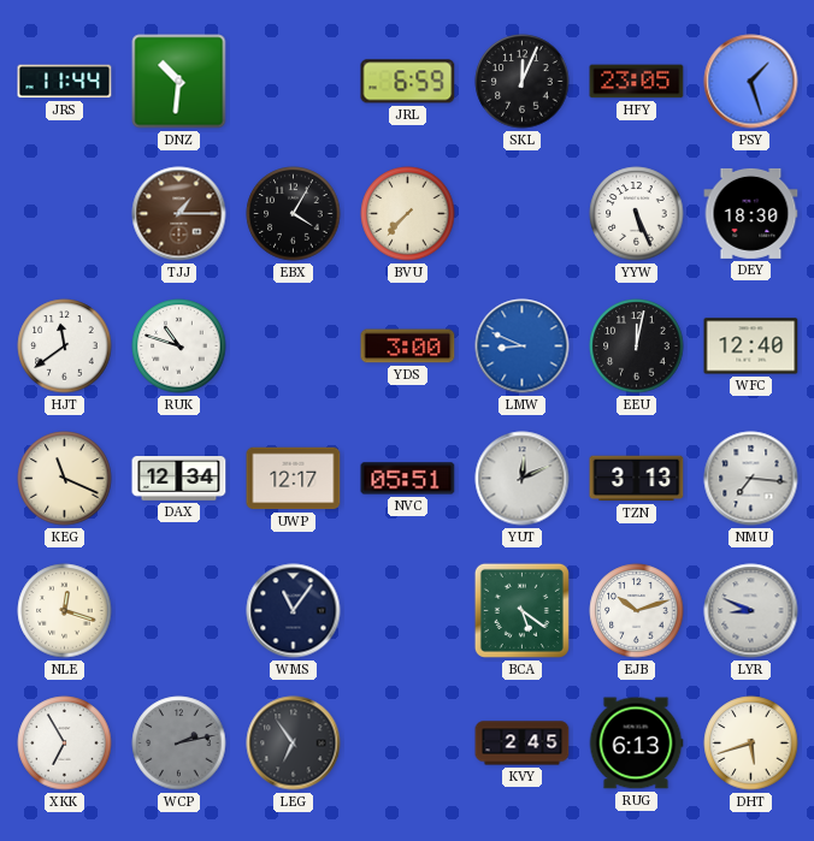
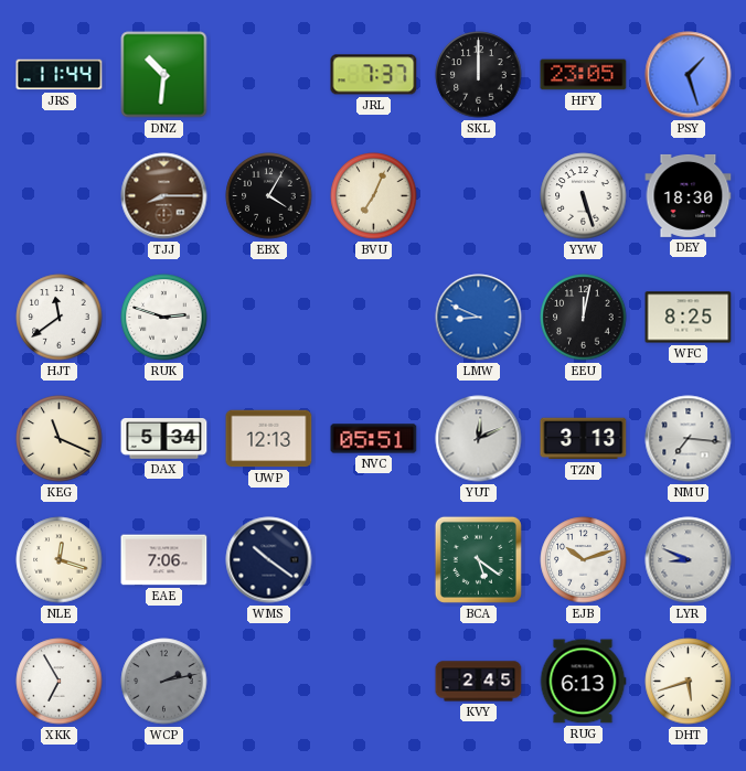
JRL: 6:59 -> 7:37
SKL: 12:04 -> 12:00
TJJ: 1:15 -> 8:15
BVU: 7:37 -> 7:04
YYW: 5:26 -> 5:27
RUK: 10:48 -> 2:48
YDS: 3:00 -> none
WFC: 12:40 -> 8:25
DAX: 12:34 -> 5:34
UWP: 12:17 -> 12:13
EAE: none -> 7:06
WMS: 11:06 -> 10:21
LEG: 6:54 -> none
